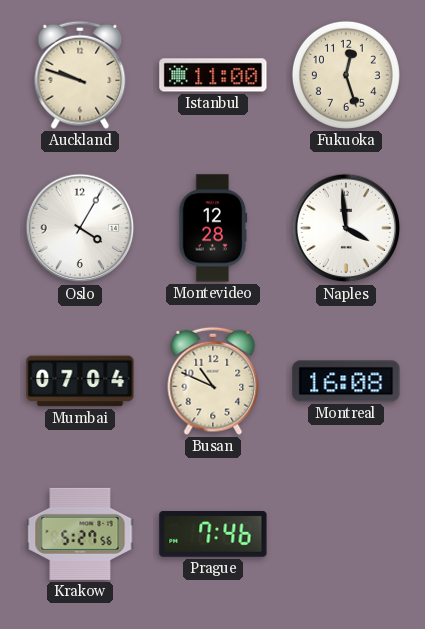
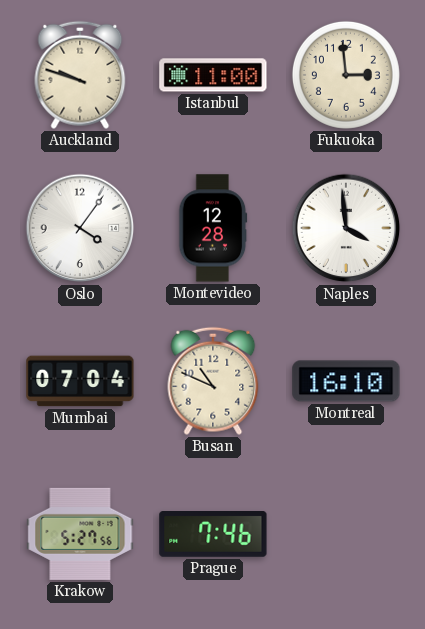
Fukuoka: 12:27 -> 2:59
Oslo: 4:05 -> 4:06
Montreal: 16:08 -> 16:10
